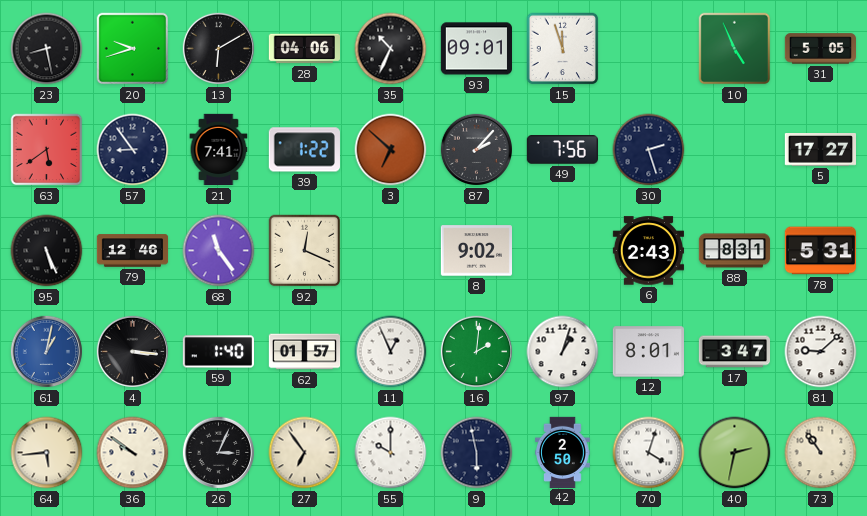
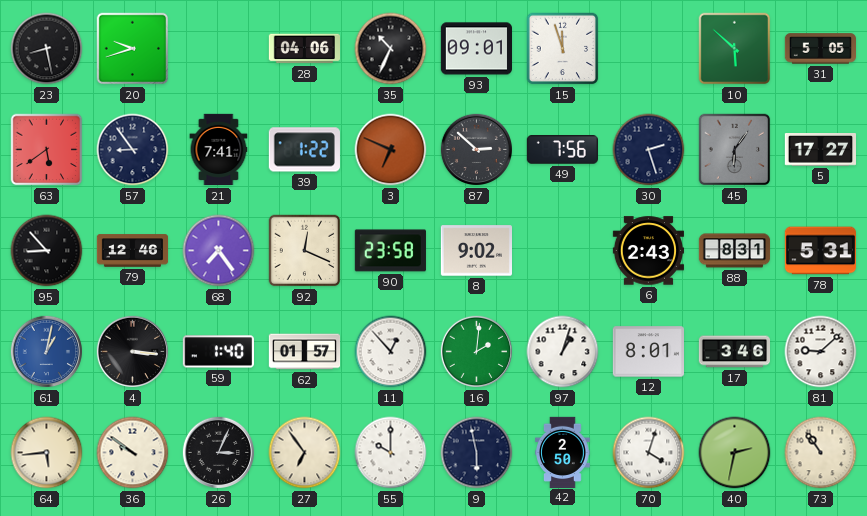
13: 6:10 -> none
10: 4:56 -> 5:52
3: 6:52 -> 6:49
87: 2:07 -> 2:52
45: none -> 6:06
95: 5:26 -> 8:53
68: 11:24 -> 7:24
90: none -> 23:58
11: 12:56 -> 12:53
17: 3:47 -> 3:46
